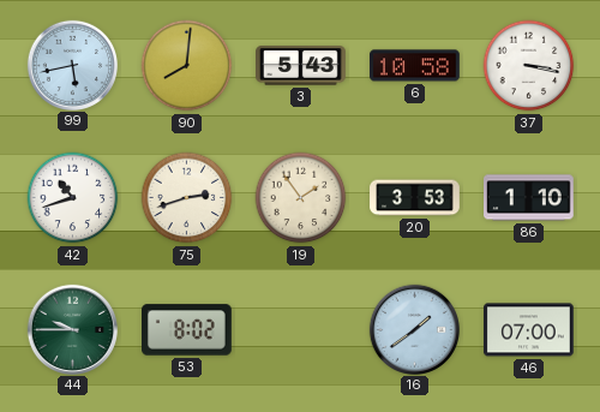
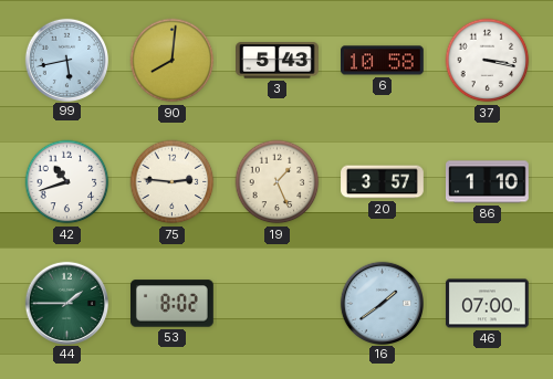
75: 2:42 -> 2:46
19: 1:54 -> 1:26
20: 3:53 -> 3:57
44: 9:45 -> 1:45
